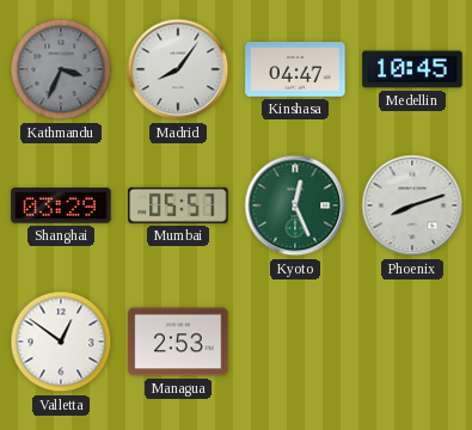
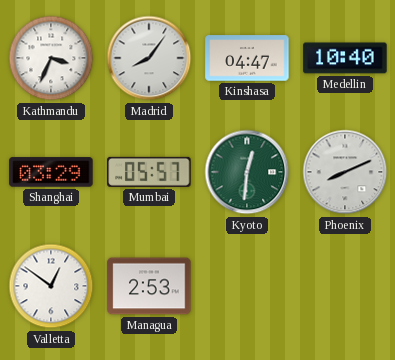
Kathmandu dial: grey -> white
Medellin: 10:45 -> 10:40
Kyoto: 12:26 -> 12:31
Phoenix: 8:12 -> 8:11
